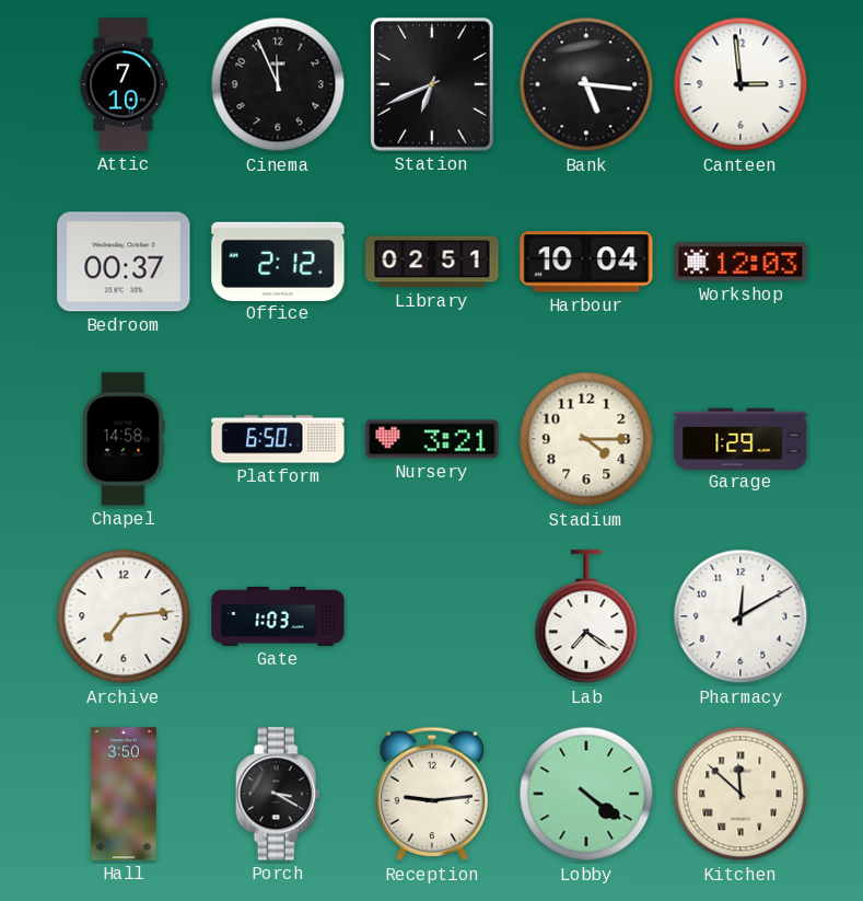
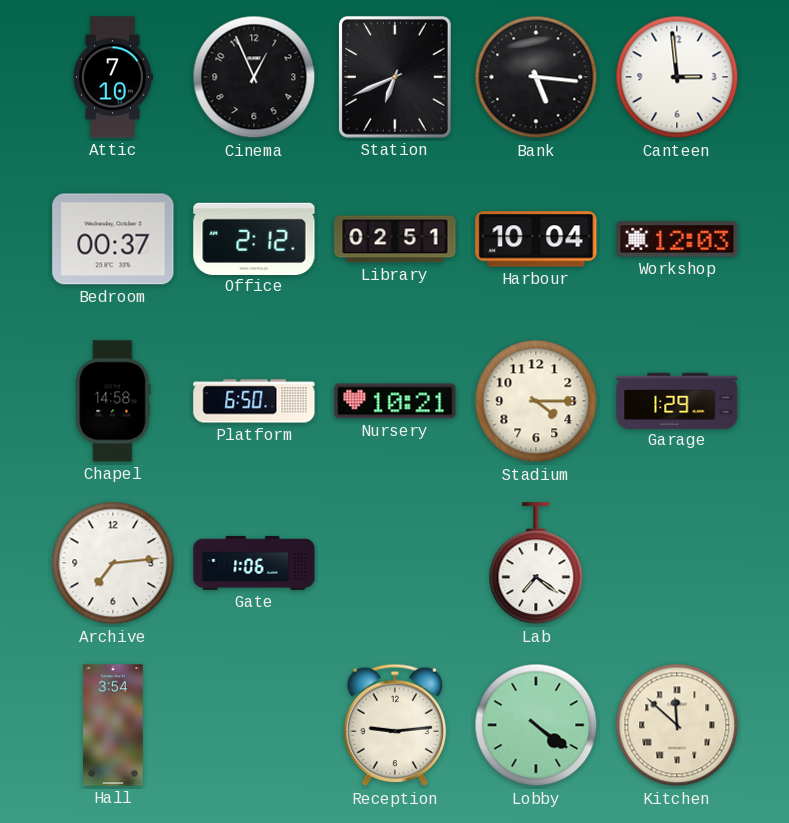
Cinema: 11:56 -> 12:56
Nursery: 3:21 -> 10:21
Gate: 1:03 -> 1:06
Pharmacy: 12:10 -> none
Hall: 3:50 -> 3:54
Porch: 3:20 -> none
